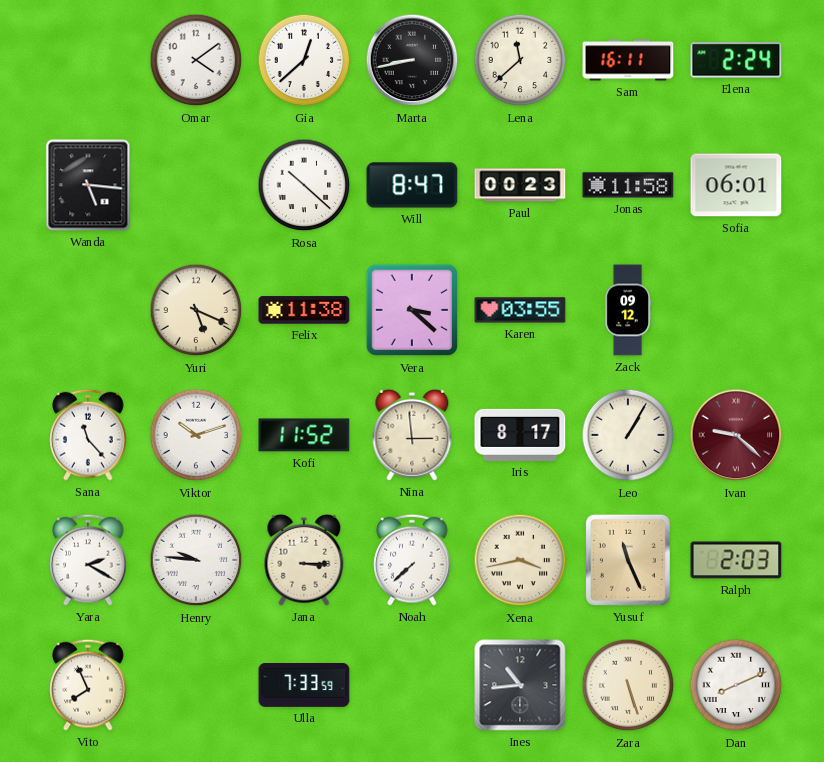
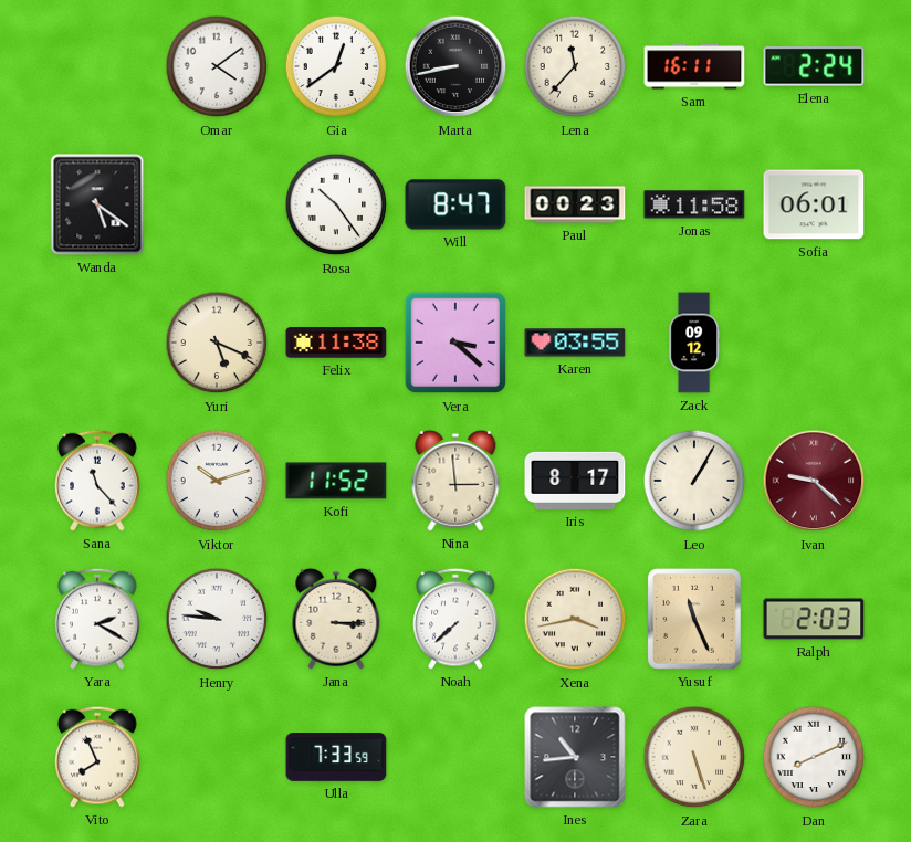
Gia: 12:38 -> 12:39
Lena: 11:38 -> 11:37
Wanda: 5:16 -> 5:21
Rosa: 10:22 -> 10:24
